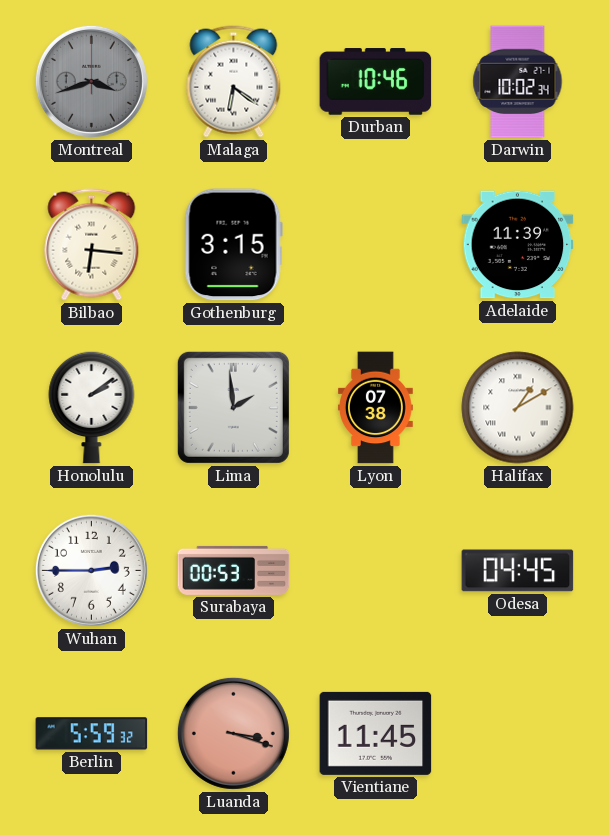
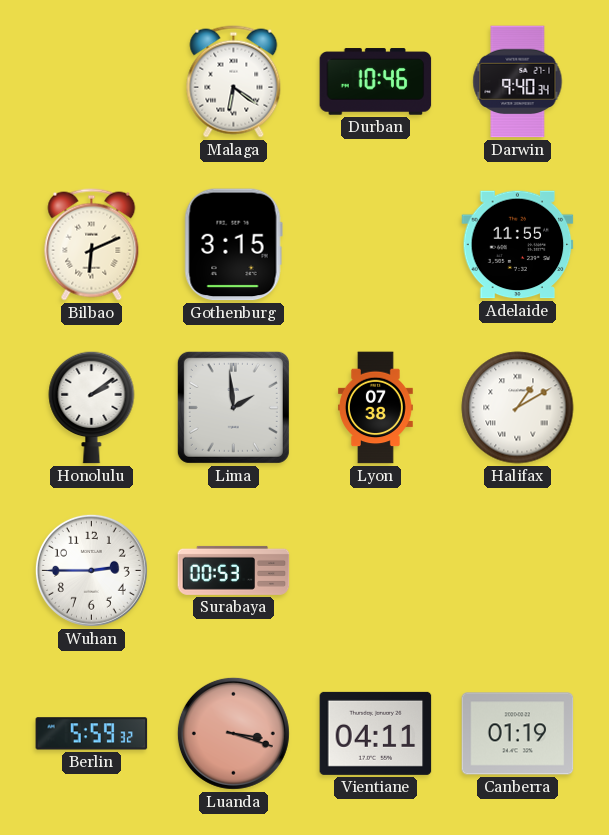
Montreal: 3:42 -> none
Darwin: 10:02 -> 9:40
Bilbao: 6:16 -> 6:11
Adelaide: 11:39 -> 11:55
Odesa: 04:45 -> none
Vientiane: 11:45 -> 04:11
Canberra: none -> 01:19
